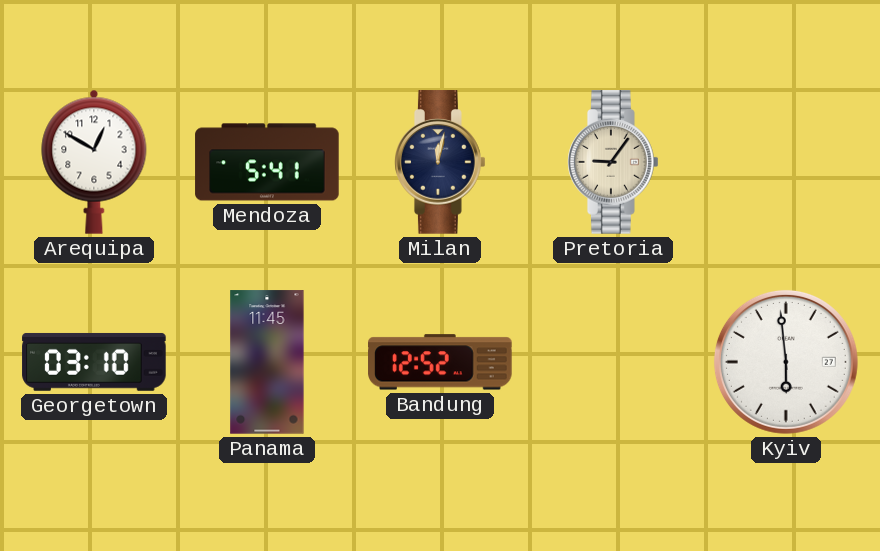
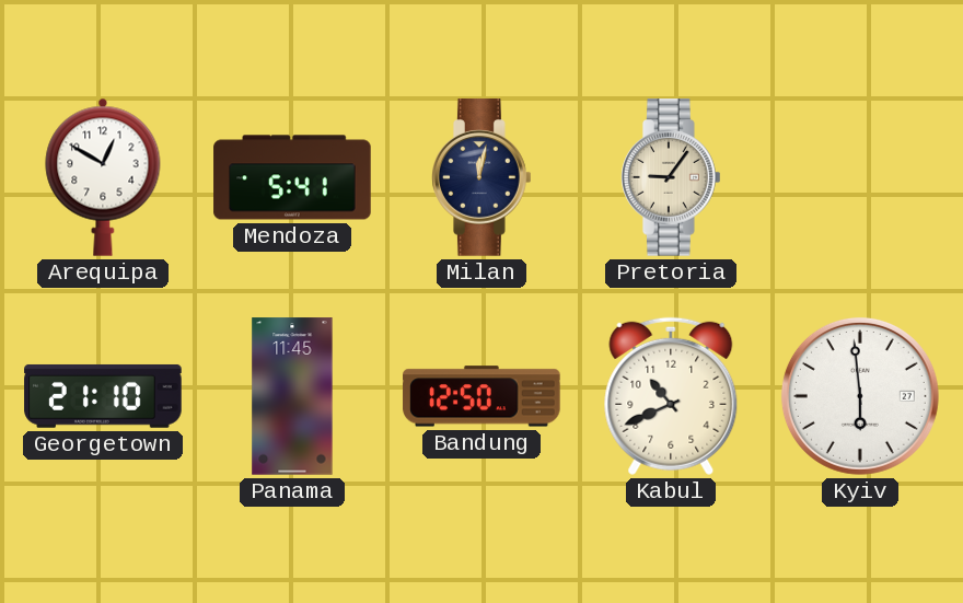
Georgetown: 03:10 -> 21:10
Bandung: 12:52 -> 12:50
Kabul: none -> 10:41
